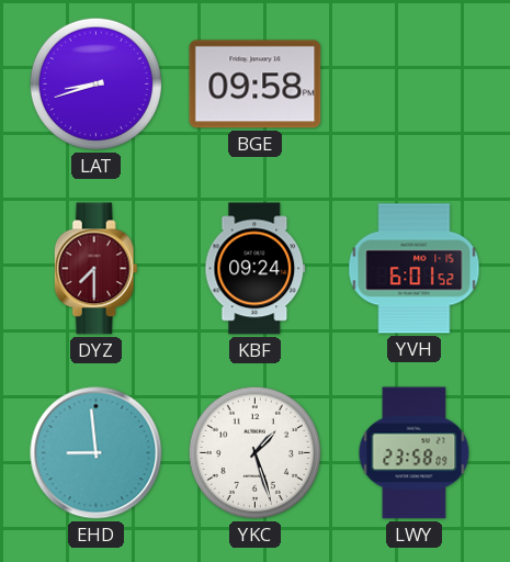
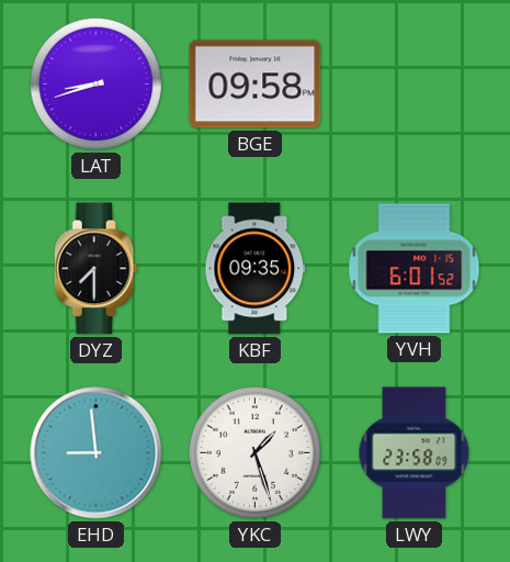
DYZ dial: burgundy -> black
KBF: 09:24 -> 09:35
